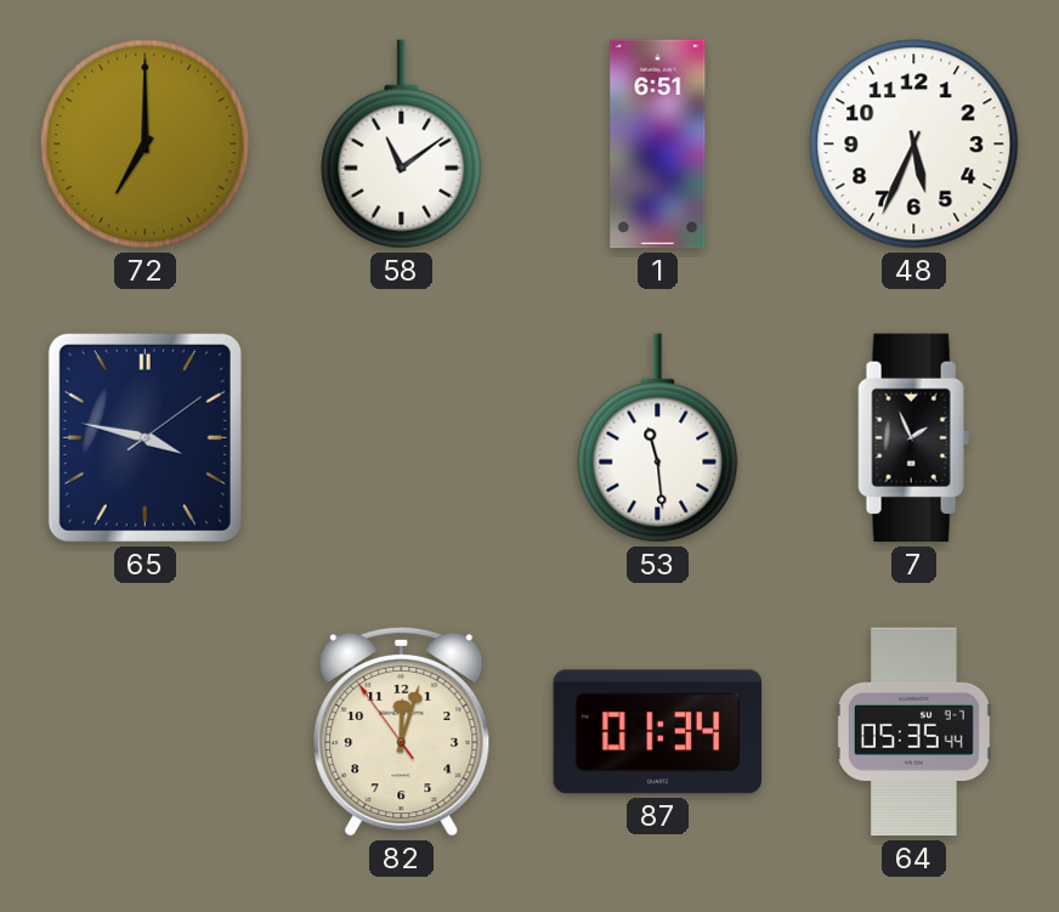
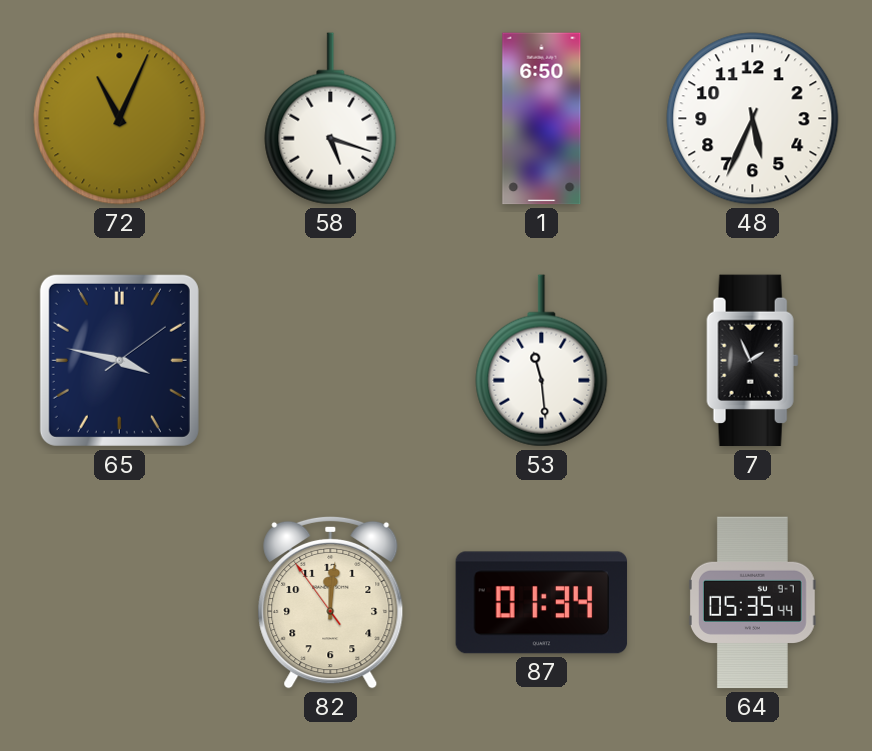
72: 7:00 -> 11:04
58: 11:09 -> 5:18
1: 6:51 -> 6:50
82: 12:02 -> 12:00
